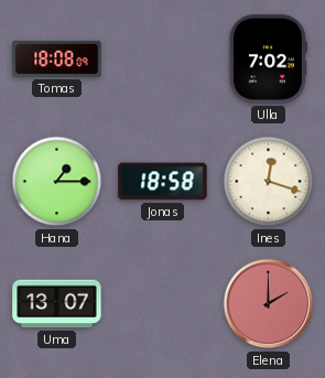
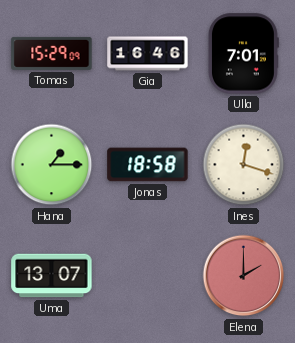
Tomas: 18:08 -> 15:29
Gia: none -> 16:46
Ulla: 7:02 -> 7:01
